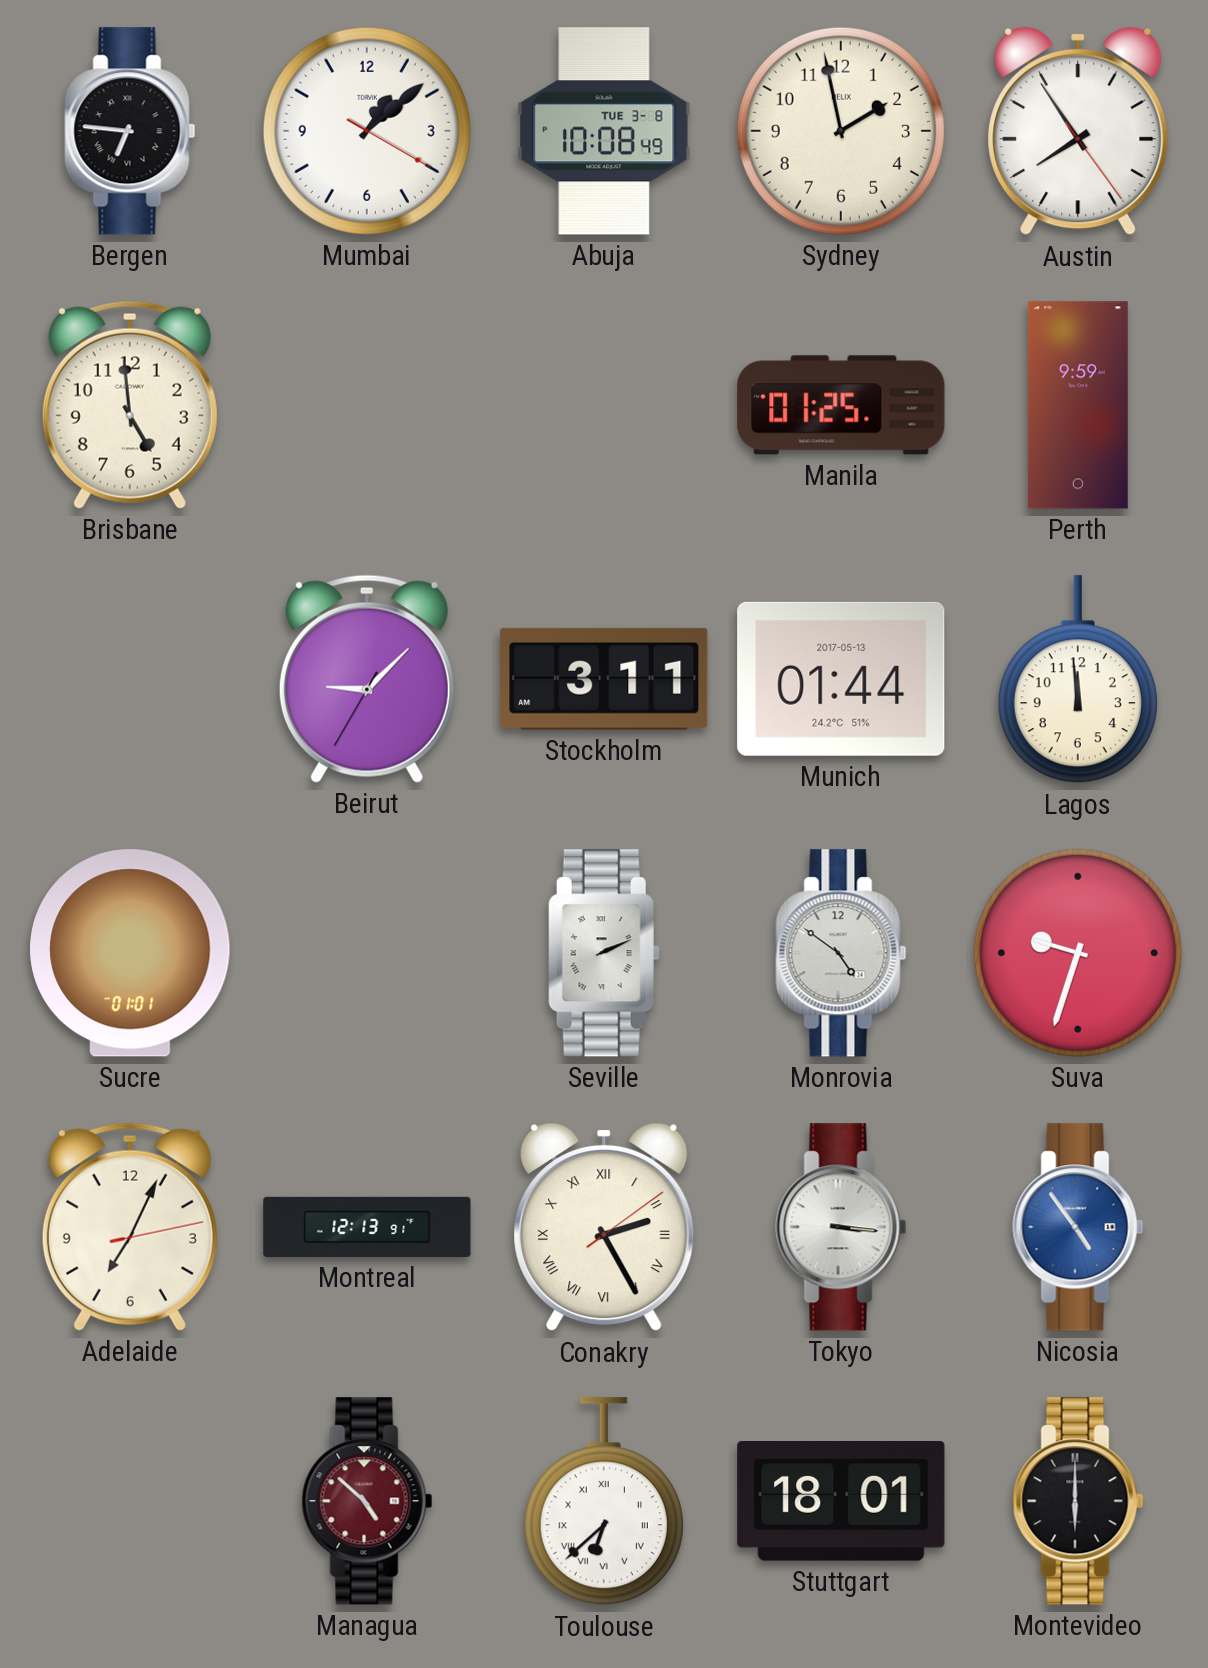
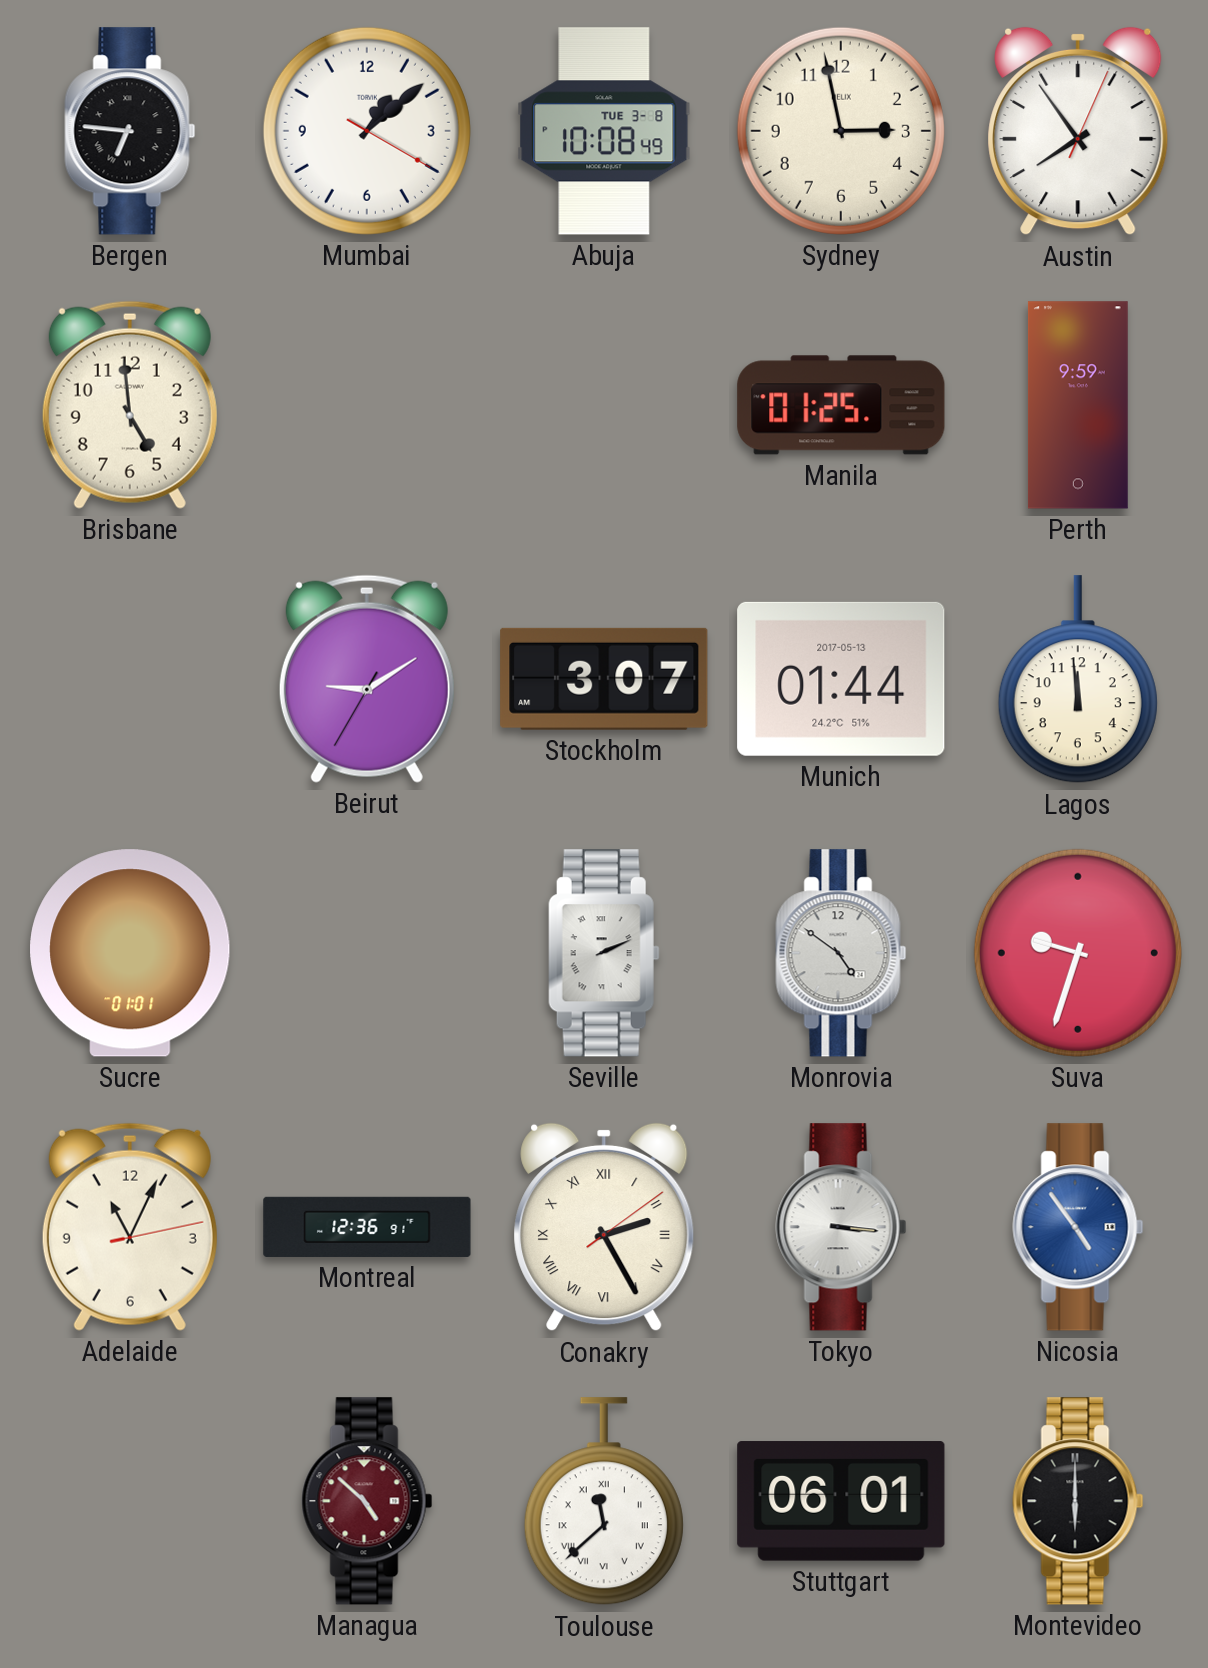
Sydney: 1:58 -> 2:58
Austin: 7:54:24 -> 7:54:04
Beirut: 9:07 -> 9:09
Stockholm: 3:11 -> 3:07
Adelaide: 7:04 -> 11:04
Montreal: 12:13 -> 12:36
Toulouse: 6:38 -> 11:38
Stuttgart: 18:01 -> 06:01
